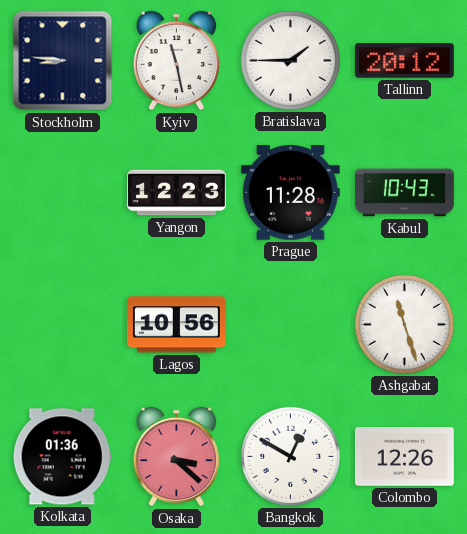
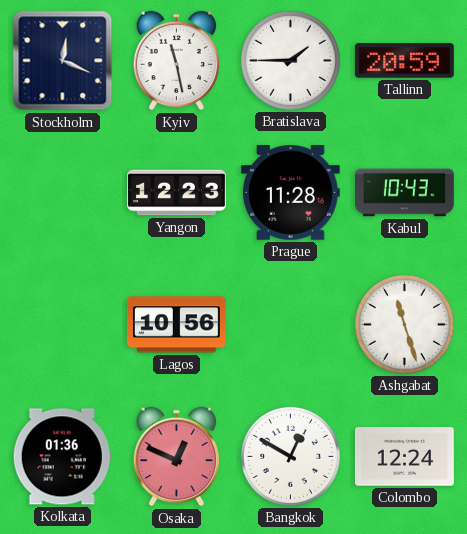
Stockholm: 8:46 -> 12:19
Tallinn: 20:12 -> 20:59
Osaka: 3:22 -> 12:49
Colombo: 12:26 -> 12:24
